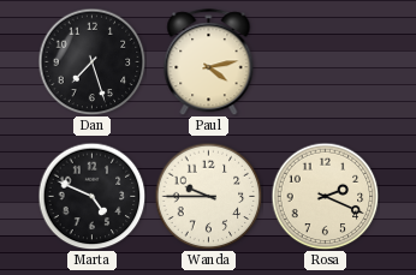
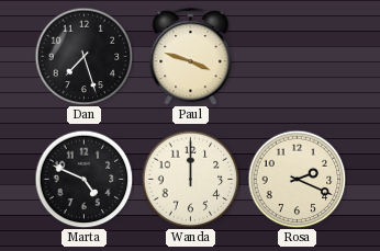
Paul: 4:13 -> 3:48
Wanda: 9:45 -> 12:00
